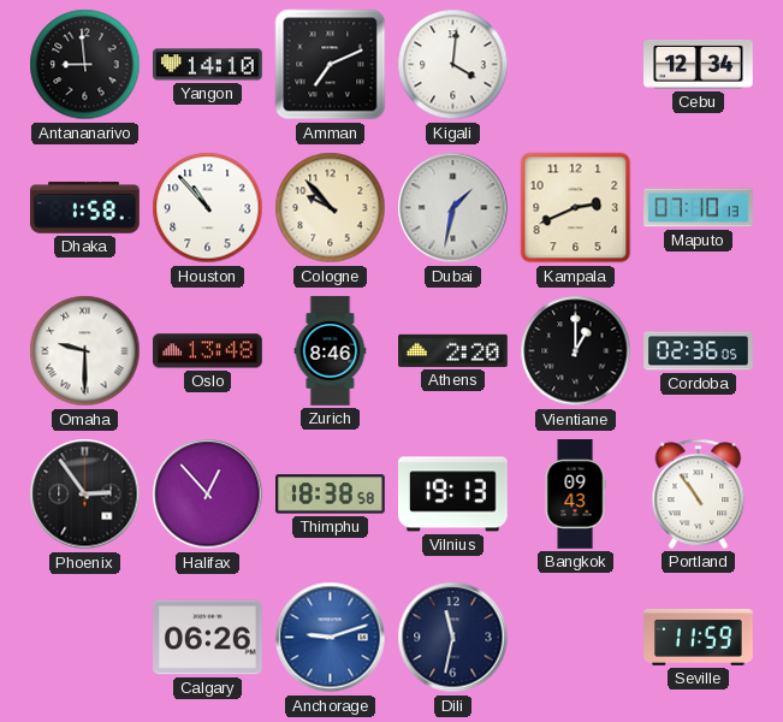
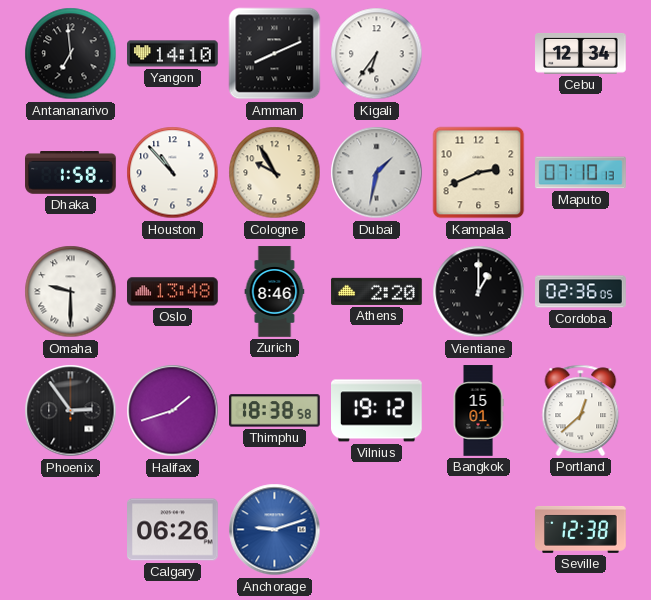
Antananarivo: 8:59 -> 6:59
Amman: 7:11 -> 8:11
Kigali: 4:01 -> 6:36
Cologne: 9:53 -> 9:55
Halifax: 12:53 -> 1:42
Vilnius: 19:13 -> 19:12
Bangkok: 09:43 -> 15:01
Portland: 10:54 -> 12:38
Dili: 11:32 -> none
Seville: 11:59 -> 12:38
